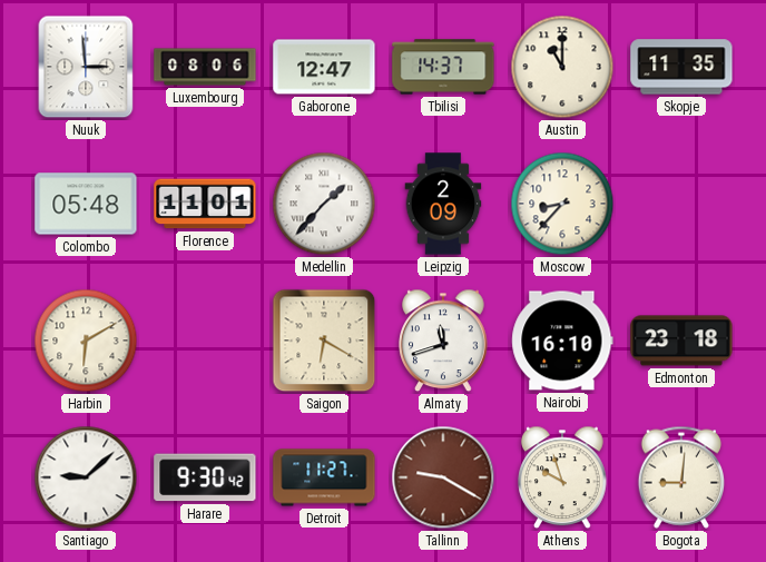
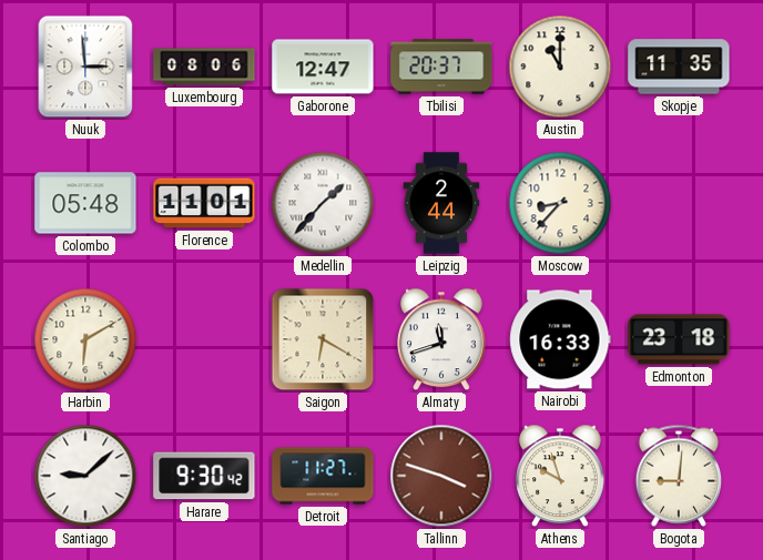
Tbilisi: 14:37 -> 20:37
Leipzig: 2:09 -> 2:44
Nairobi: 16:10 -> 16:33
Tallinn: 9:20 -> 3:48
